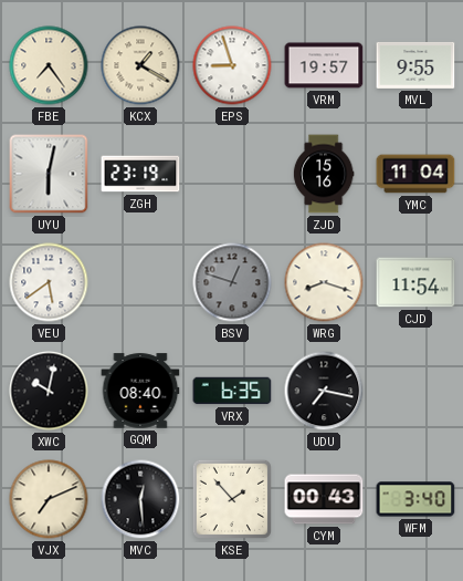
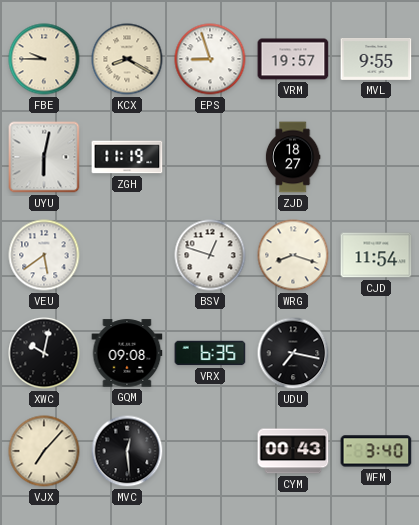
FBE: 7:24 -> 9:45
KCX: 1:20 -> 8:20
ZGH: 23:19 -> 11:19
ZJD: 15:16 -> 18:27
YMC: 11:04 -> none
BSV dial: grey -> white
GQM: 08:40 -> 09:08
VJX: 7:11 -> 7:07
KSE: 1:53 -> none
